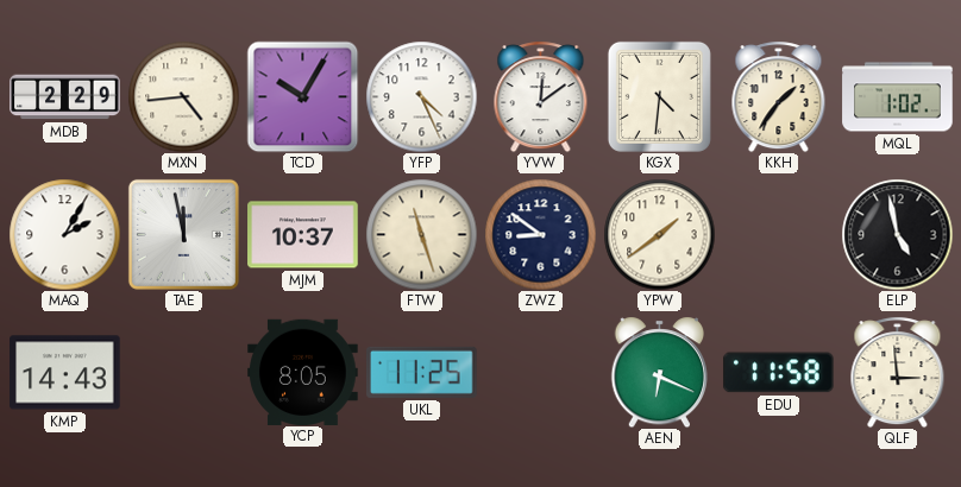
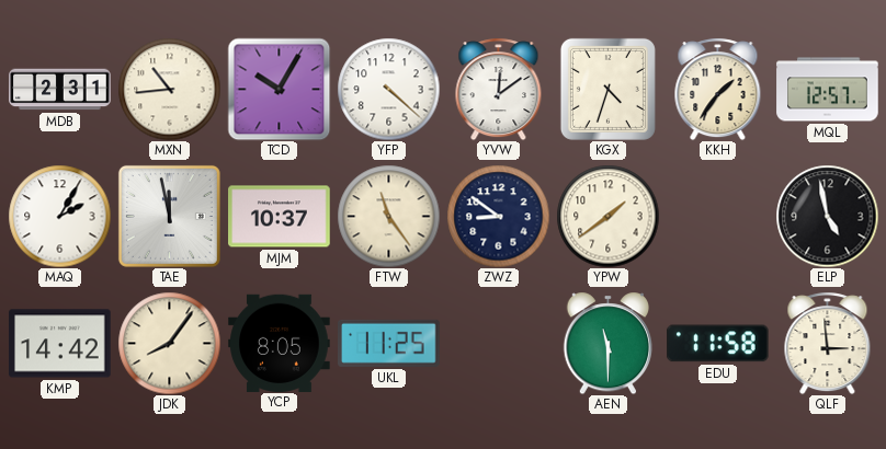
MDB: 2:29 -> 2:31
MXN: 4:44 -> 10:44
YFP: 4:26 -> 4:22
KGX: 4:31 -> 4:33
MQL: 1:02 -> 12:57
FTW: 11:27 -> 11:24
KMP: 14:43 -> 14:42
JDK: none -> 8:06
AEN: 6:19 -> 11:30
